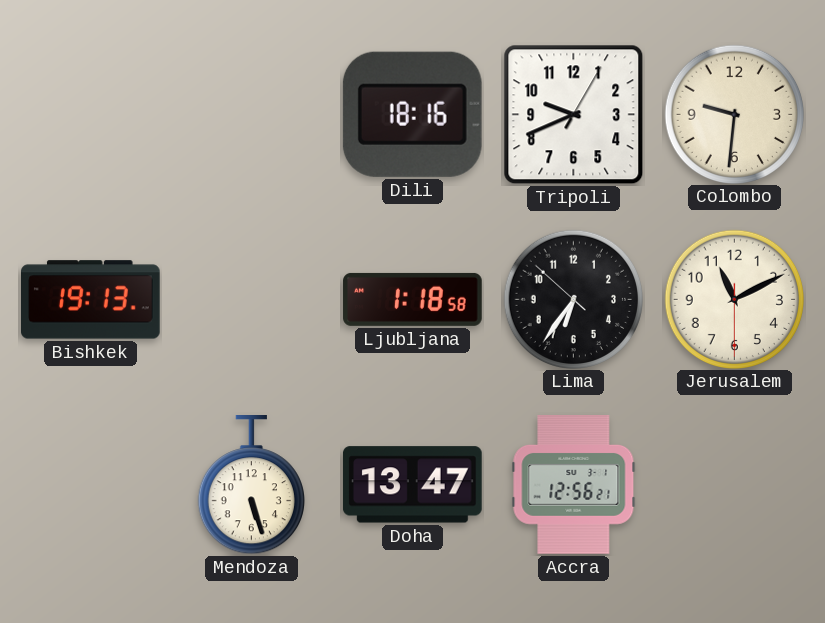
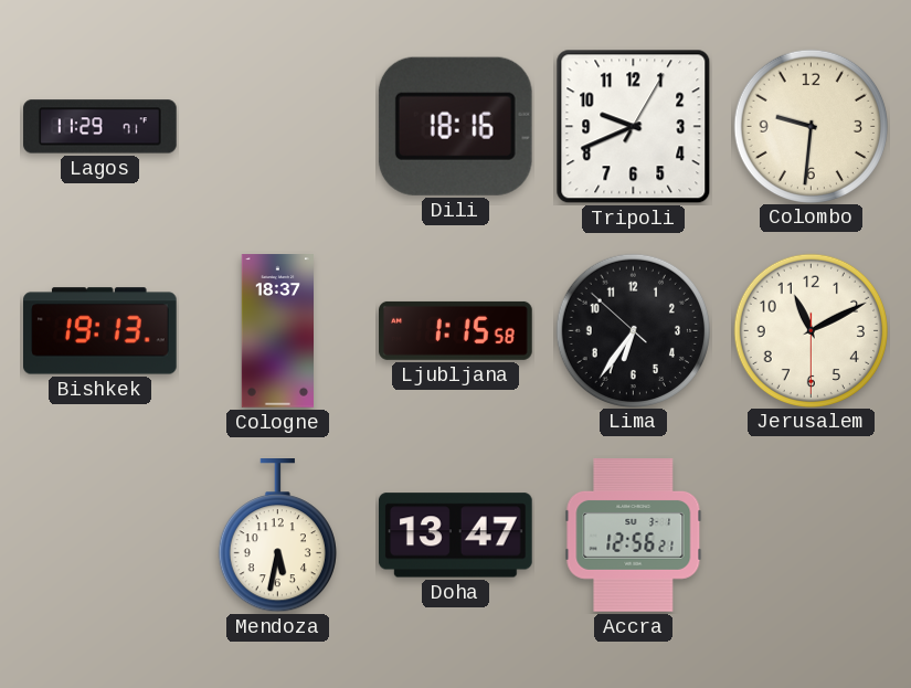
Lagos: none -> 11:29
Cologne: none -> 18:37
Ljubljana: 1:18 -> 1:15
Mendoza: 5:27 -> 5:32
